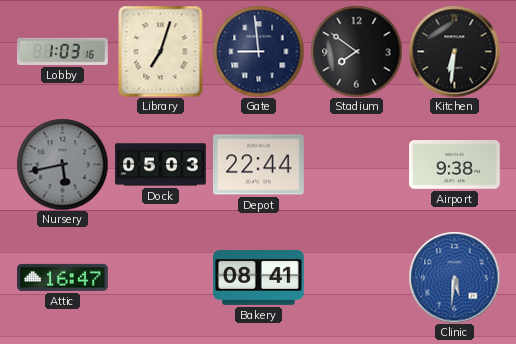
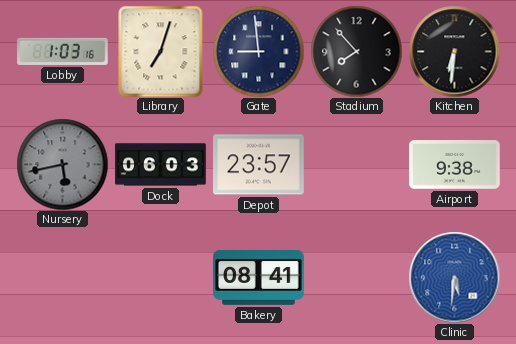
Stadium: 7:51 -> 7:53
Dock: 05:03 -> 06:03
Depot: 22:44 -> 23:57
Attic: 16:47 -> none
